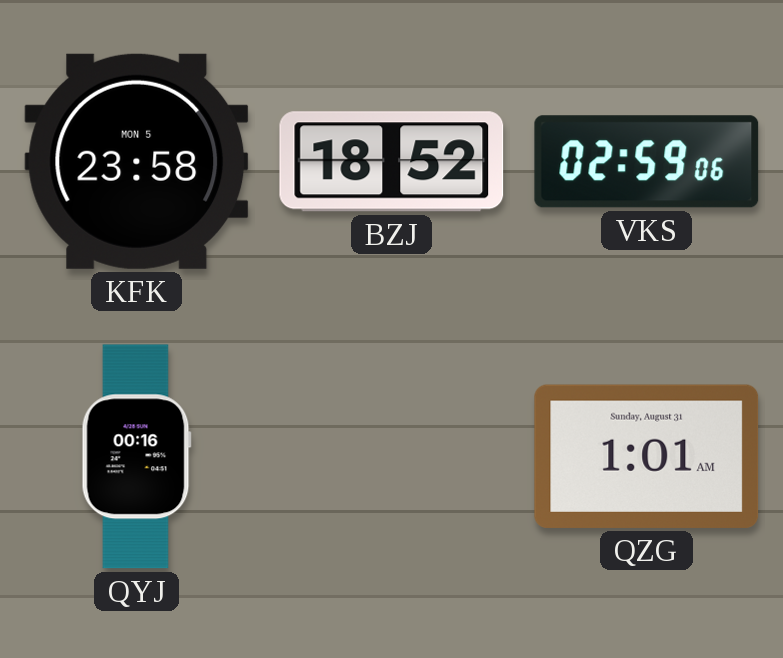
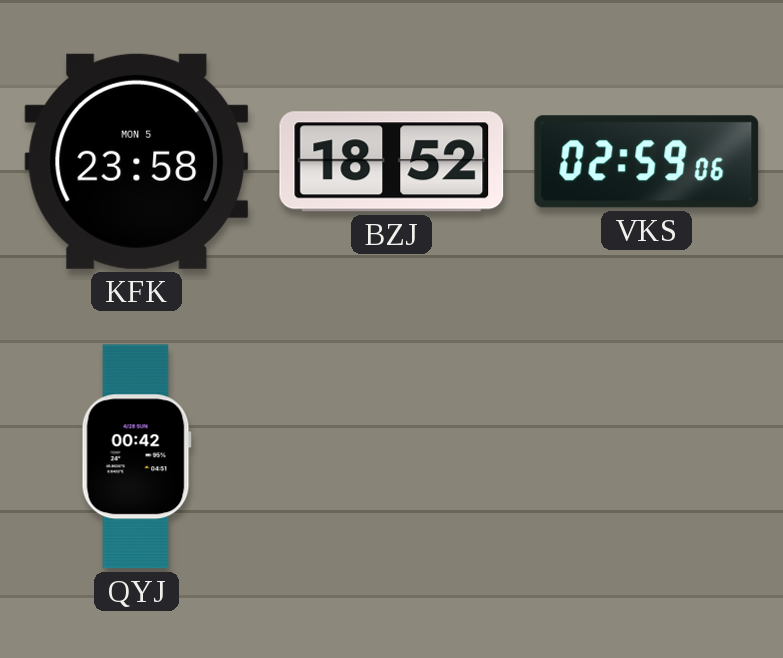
QYJ: 00:16 -> 00:42
QZG: 1:01 -> none
